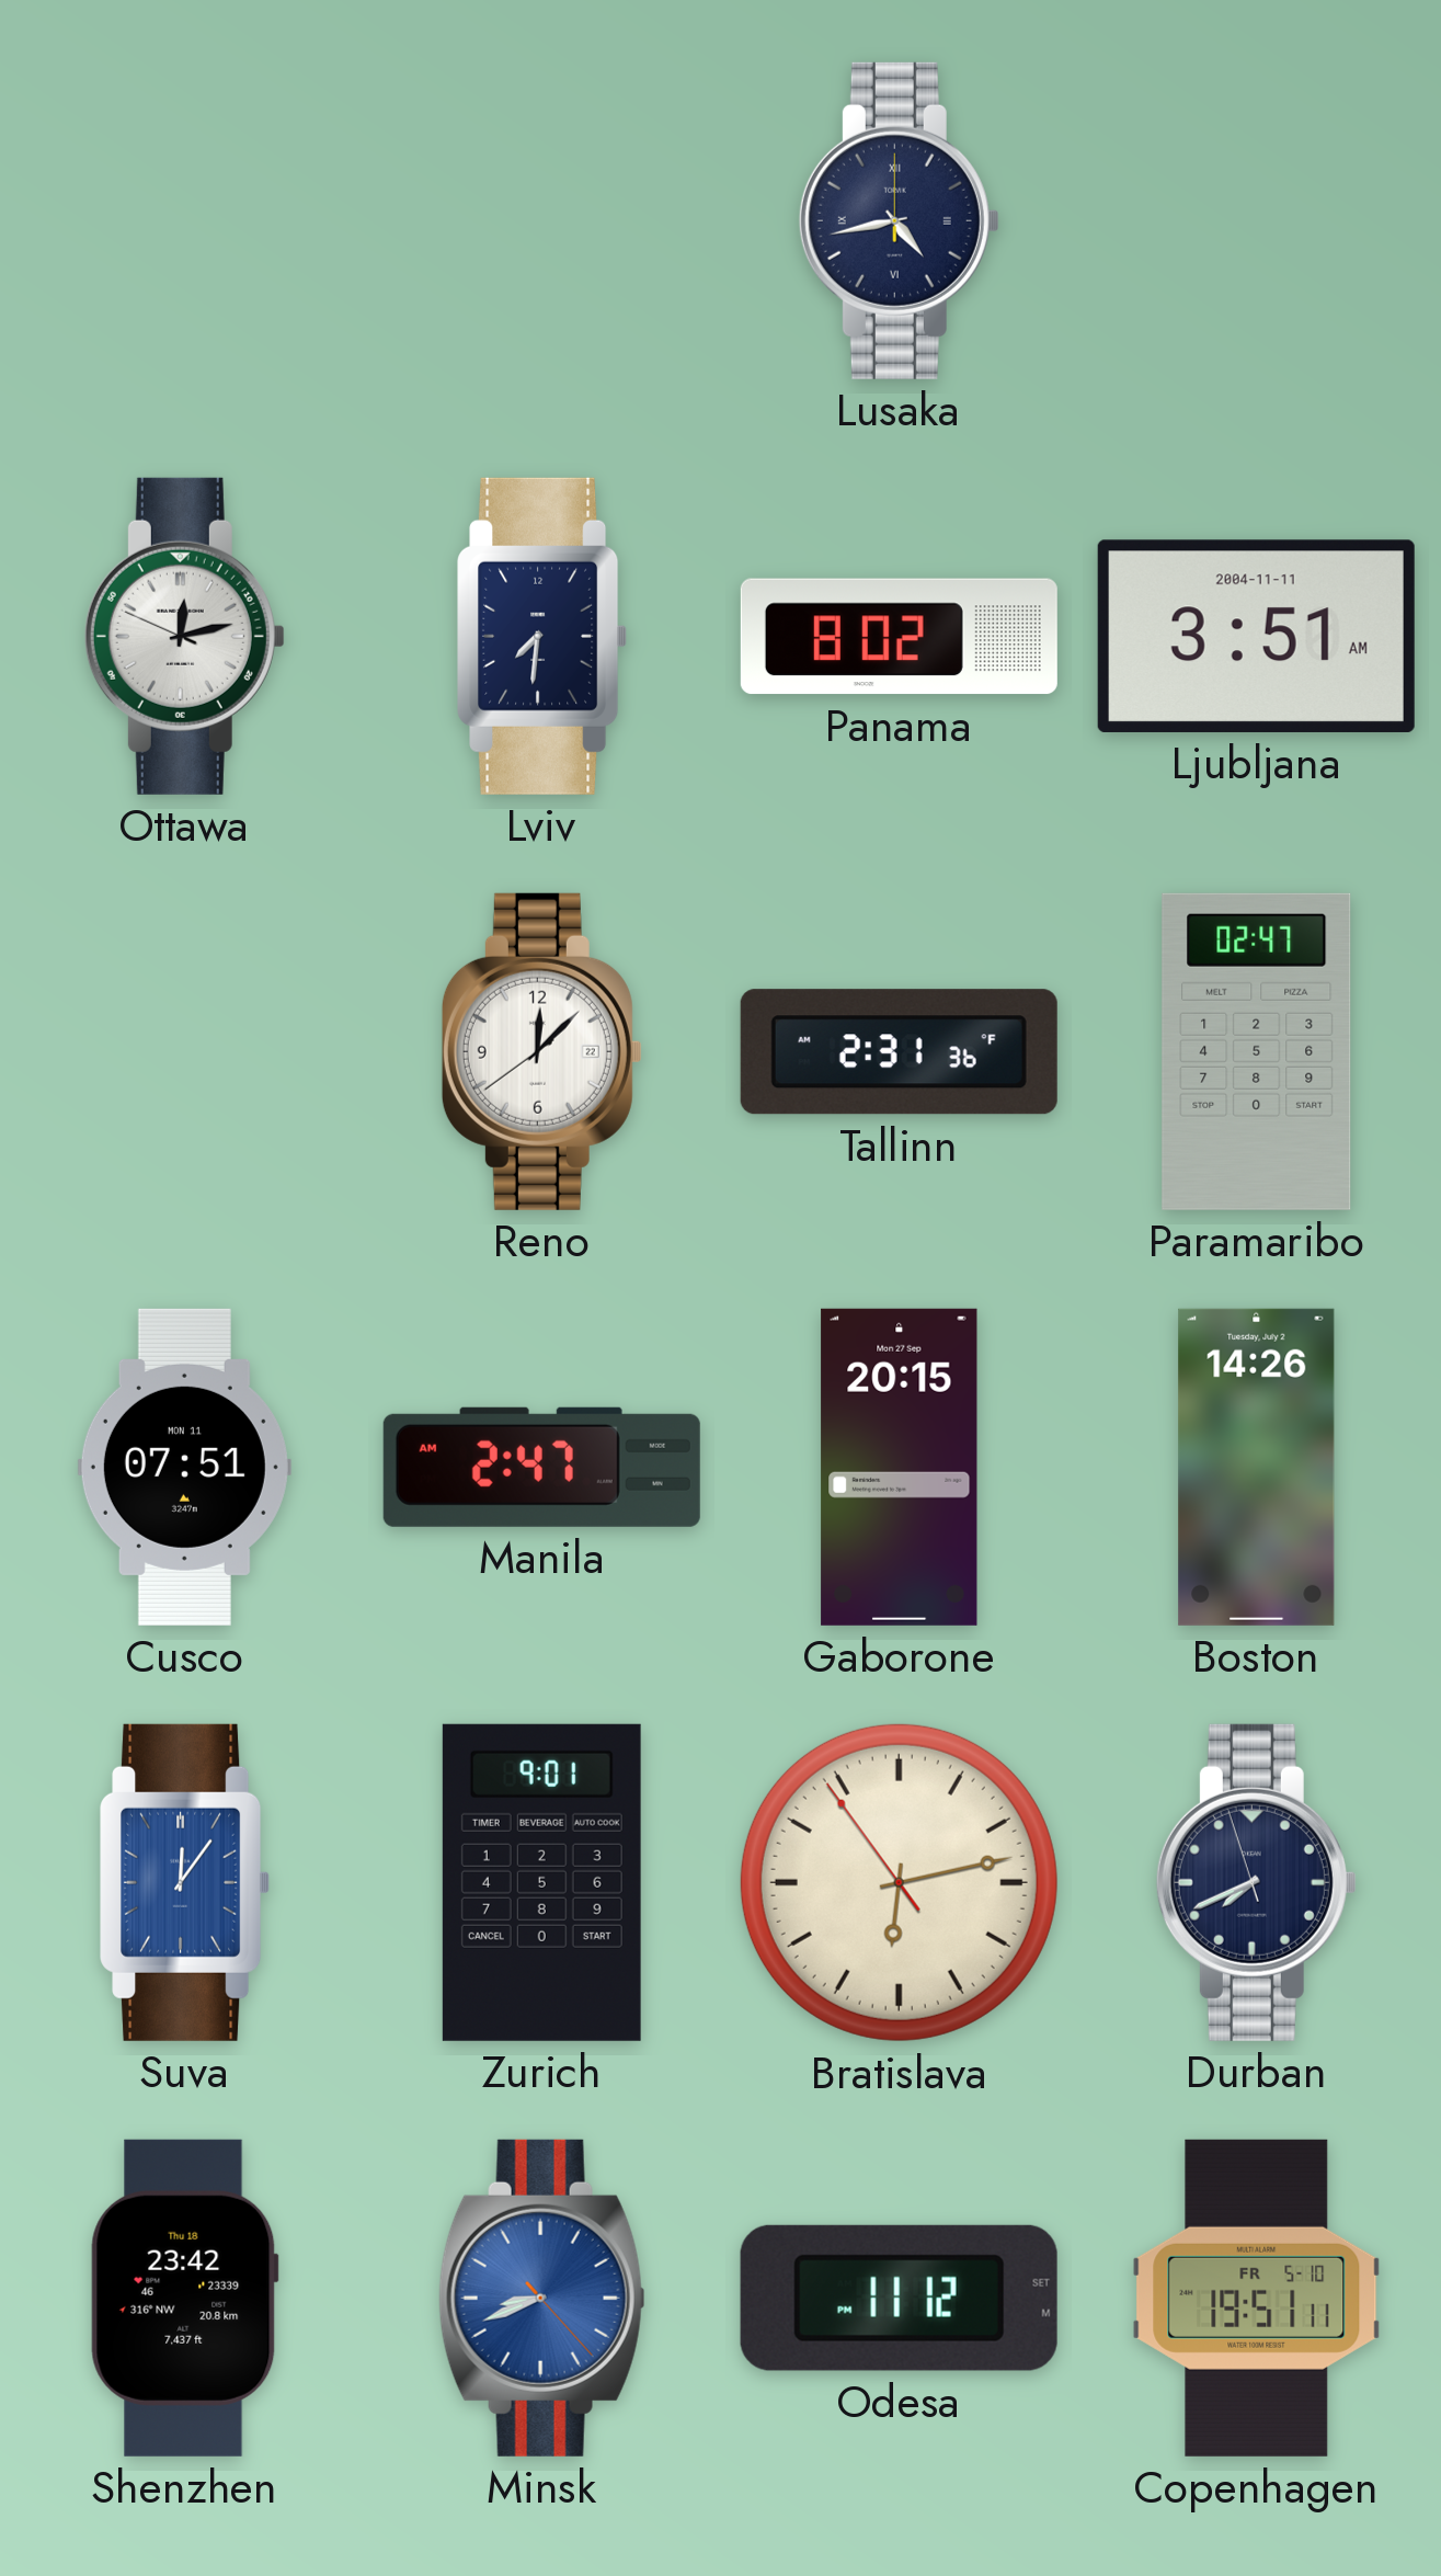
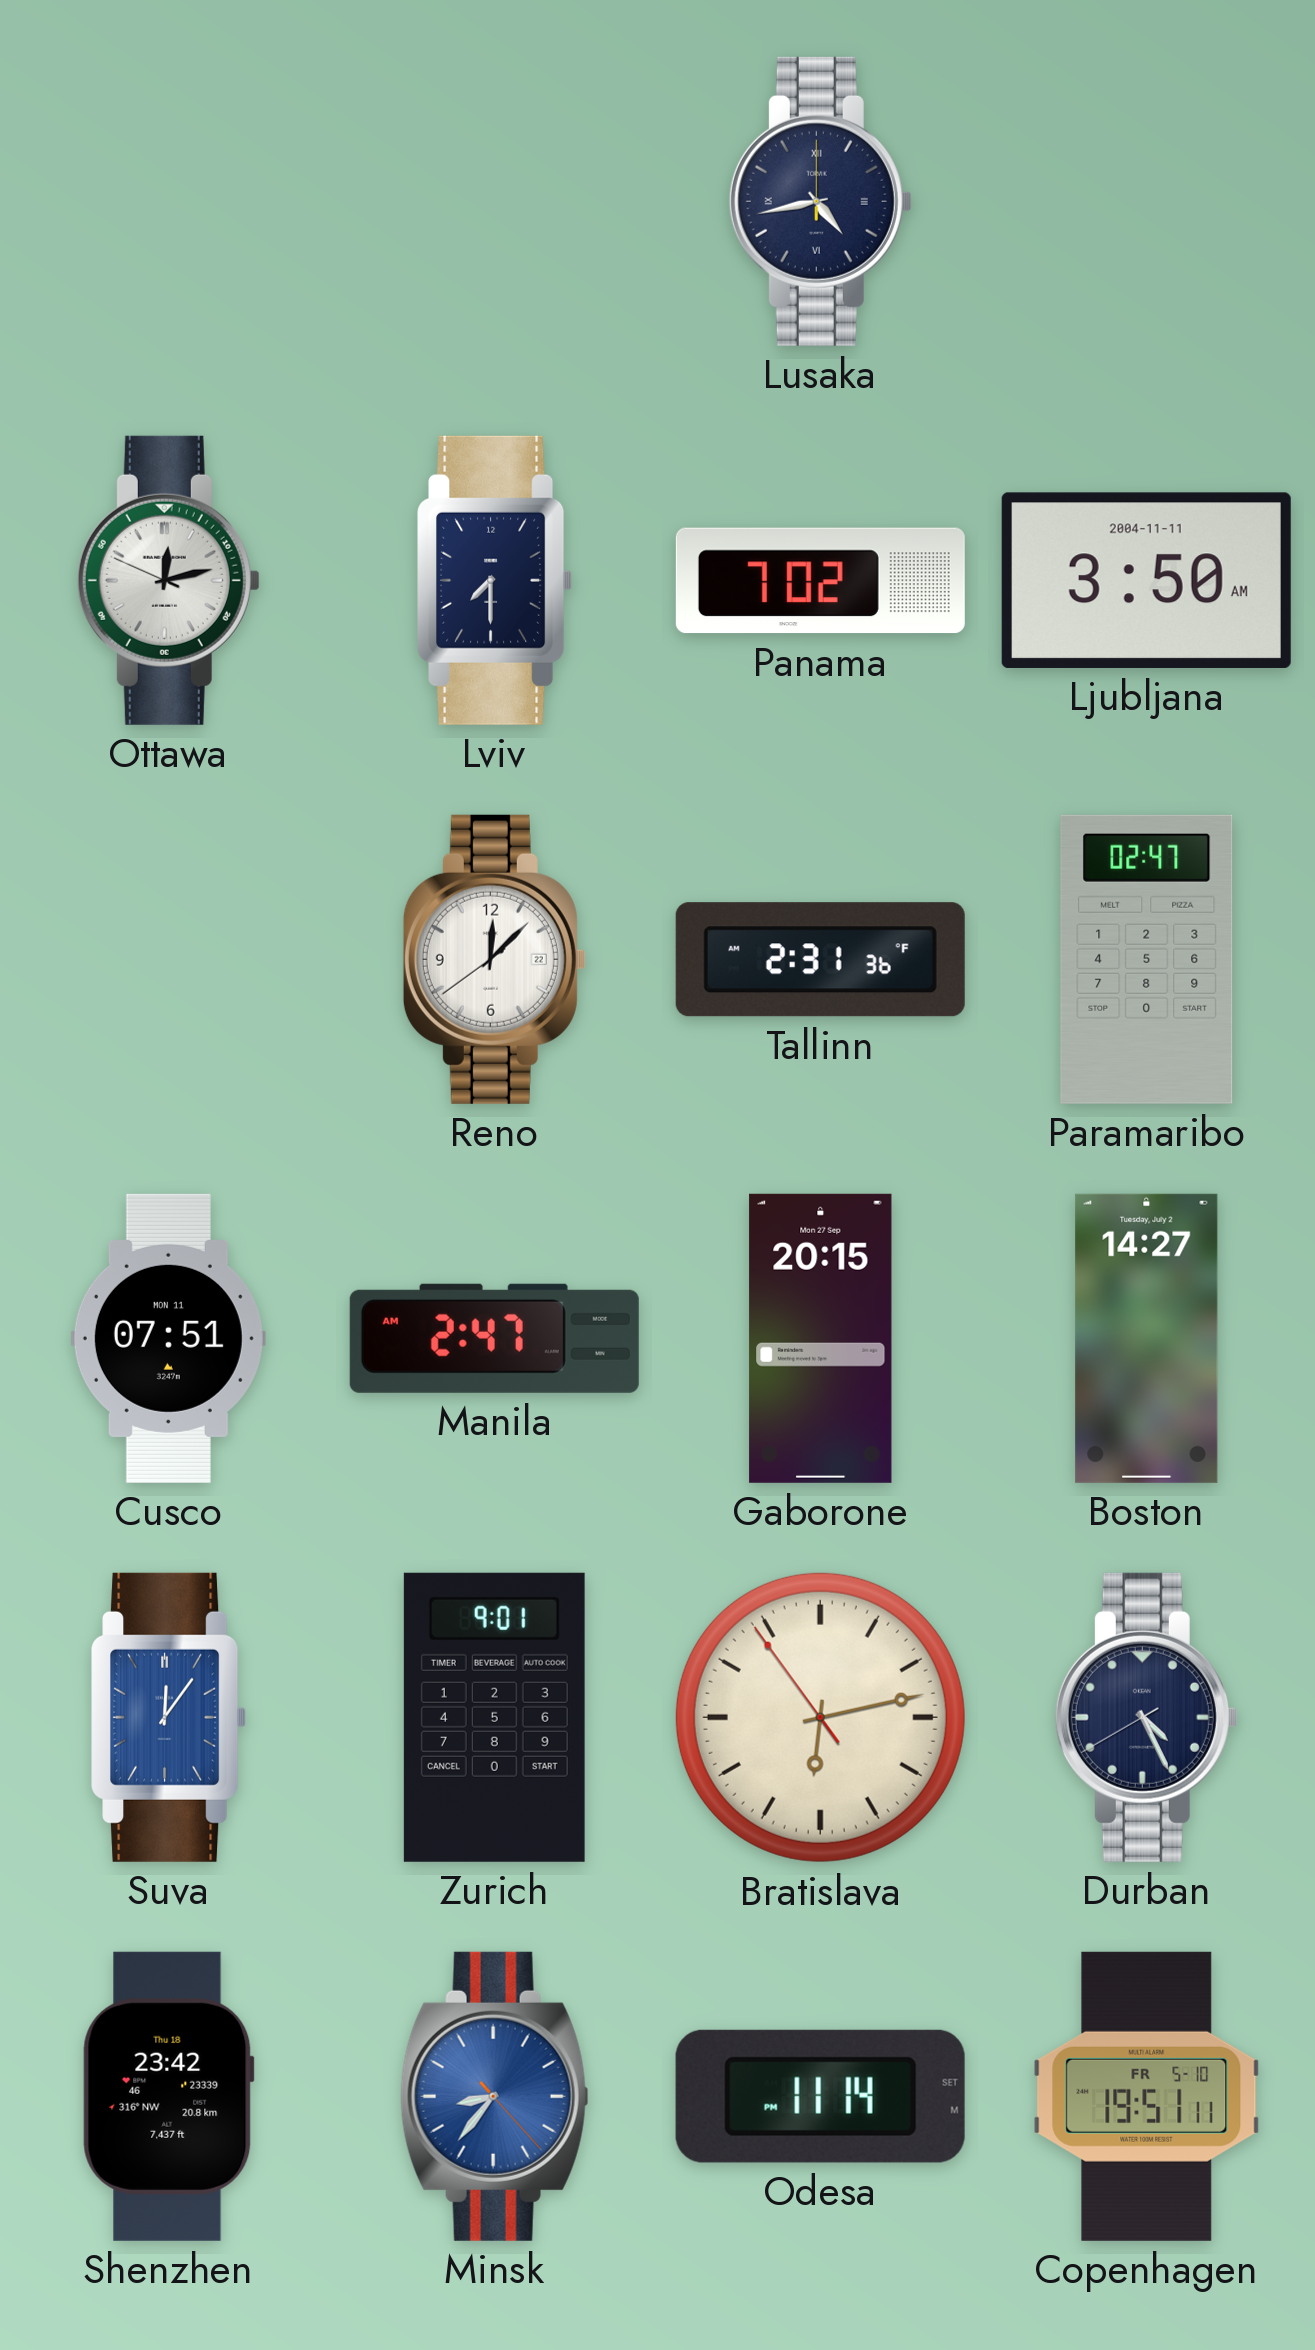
Lviv: 7:31 -> 7:30
Panama: 8:02 -> 7:02
Ljubljana: 3:51 -> 3:50
Boston: 14:26 -> 14:27
Durban: 7:40 -> 4:25
Minsk: 8:41 -> 8:36
Odesa: 11:12 -> 11:14
